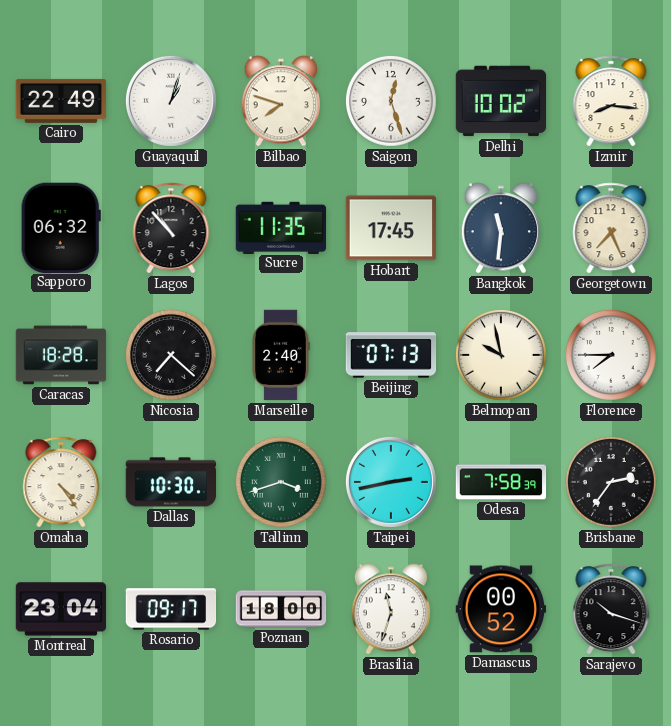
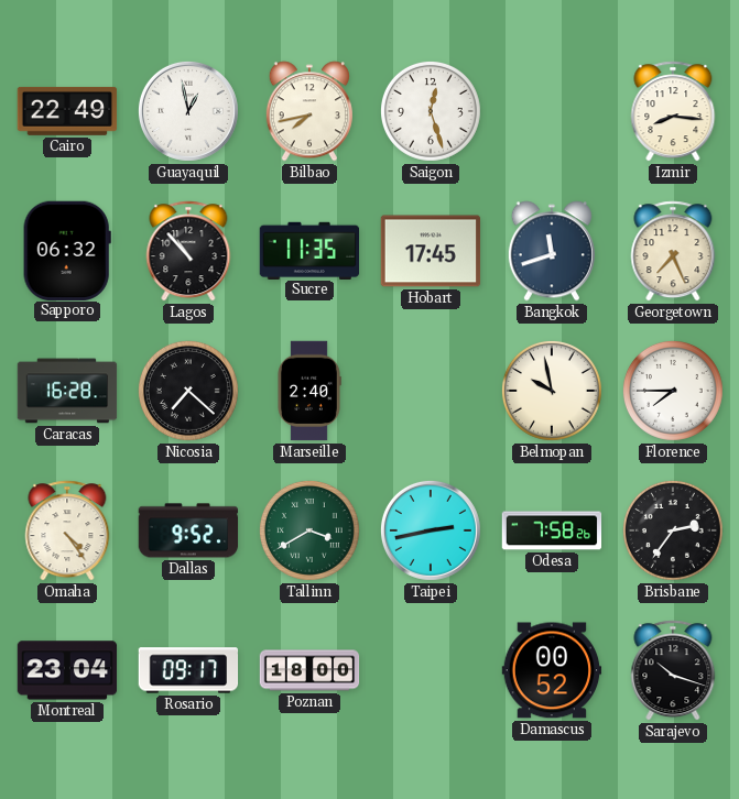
Guayaquil: 1:03 -> 12:58
Bilbao: 7:48 -> 7:43
Delhi: 10:02 -> none
Bangkok: 11:31 -> 11:42
Caracas: 18:28 -> 16:28
Beijing: 07:13 -> none
Dallas: 10:30 -> 9:52
Tallinn: 3:42 -> 3:40
Odesa: 7:58:39 -> 7:58:26
Brasilia: 11:33 -> none
